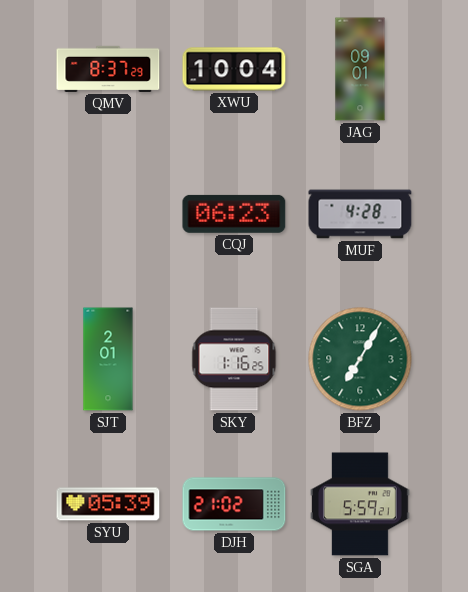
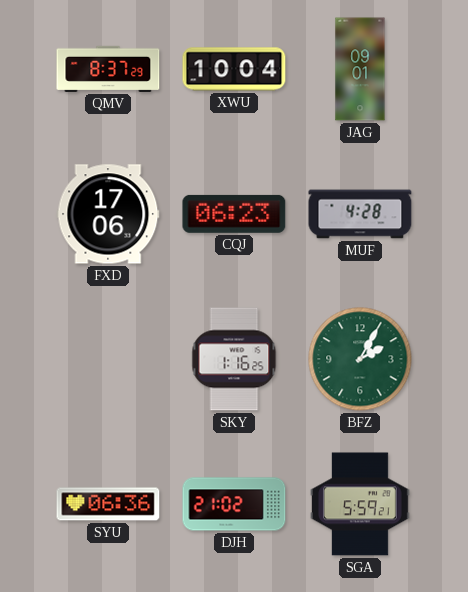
FXD: none -> 17:06
SJT: 2:01 -> none
BFZ: 7:05 -> 2:05
SYU: 05:39 -> 06:36
